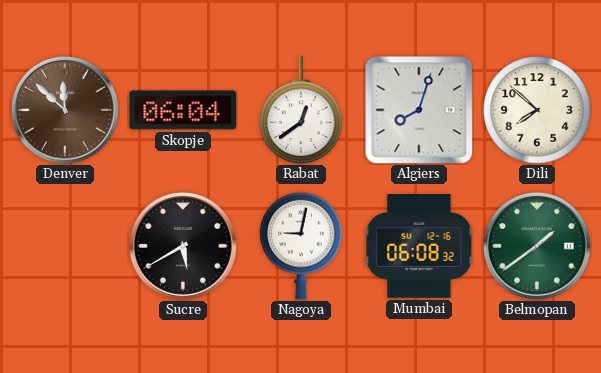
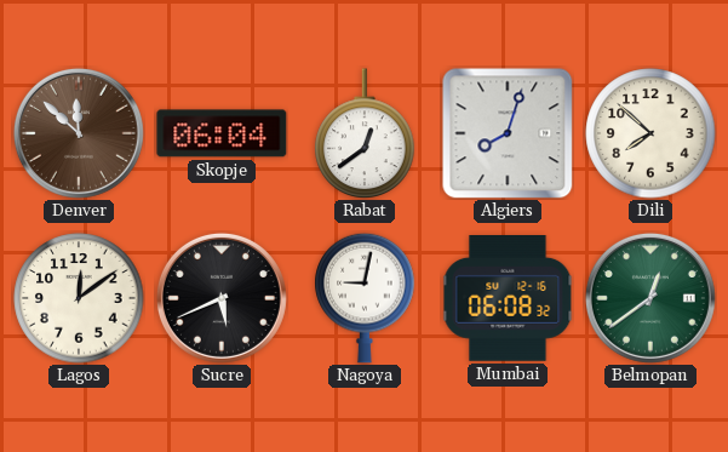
Lagos: none -> 12:09
Sucre: 5:40 -> 5:41
Belmopan: 1:39 -> 12:39
